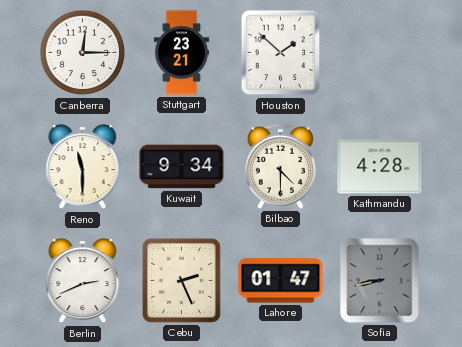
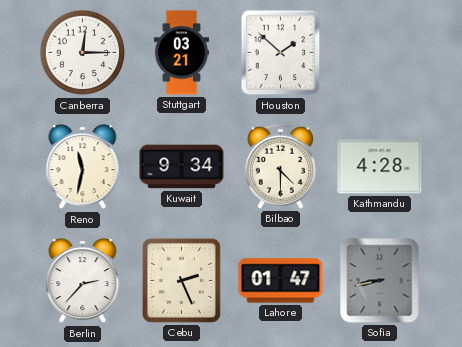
Stuttgart: 23:21 -> 03:21
Reno: 11:30 -> 11:32
Berlin: 2:41 -> 2:37
